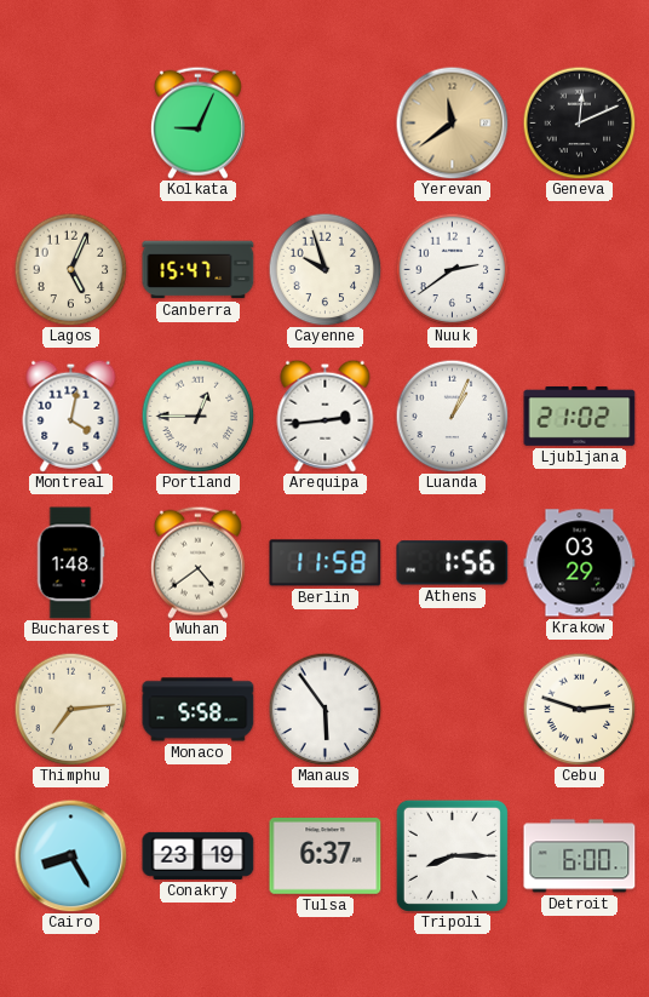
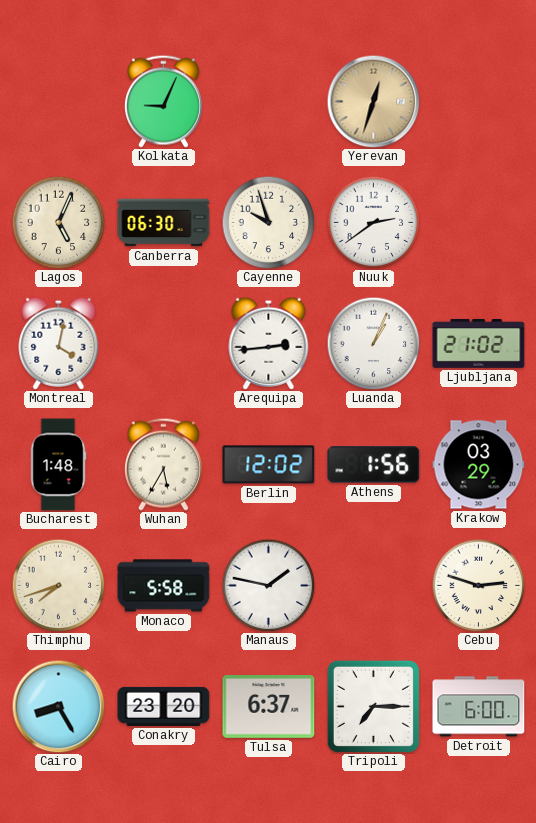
Yerevan: 11:39 -> 12:33
Geneva: 12:11 -> none
Canberra: 15:47 -> 06:30
Portland: 12:45 -> none
Wuhan: 4:39 -> 5:35
Berlin: 11:58 -> 12:02
Thimphu: 7:14 -> 7:42
Manaus: 5:54 -> 1:47
Conakry: 23:19 -> 23:20
Tripoli: 8:15 -> 7:15
